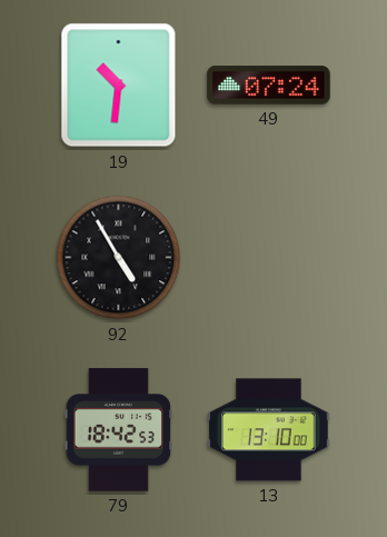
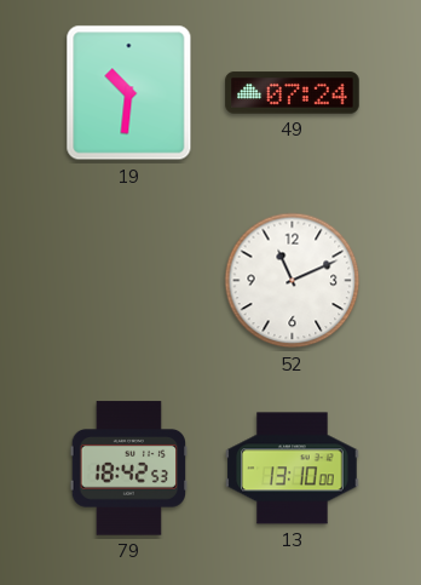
92: 4:55 -> none
52: none -> 11:11
